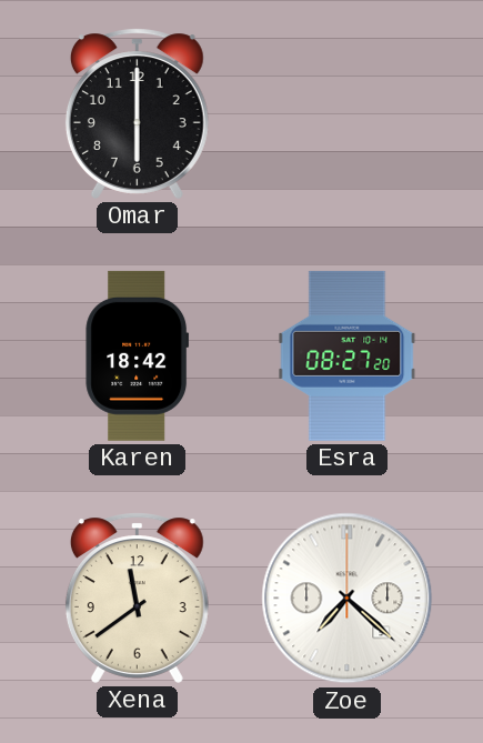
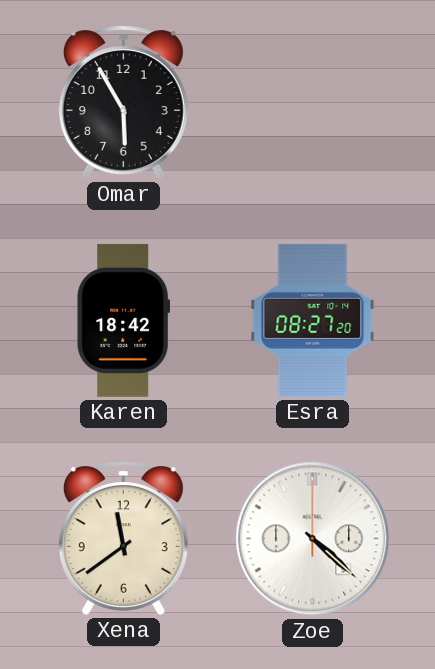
Omar: 6:00 -> 5:55
Zoe: 7:22 -> 4:22
